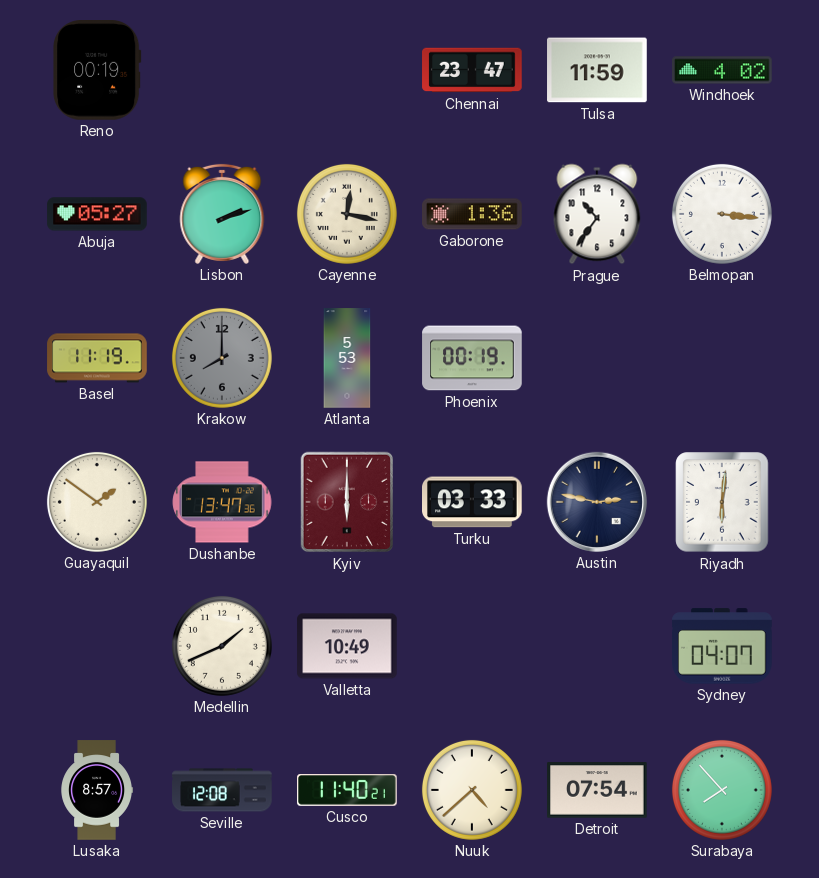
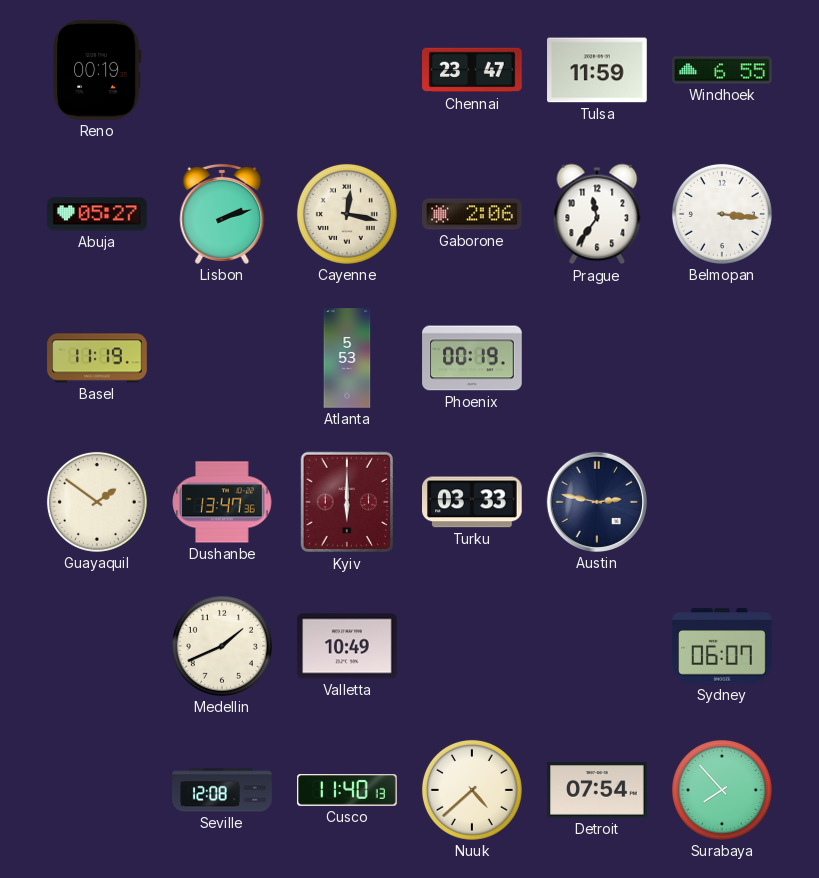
Windhoek: 4:02 -> 6:55
Gaborone: 1:36 -> 2:06
Prague: 10:36 -> 11:36
Krakow: 8:00 -> none
Riyadh: 6:01 -> none
Sydney: 04:07 -> 06:07
Lusaka: 8:57 -> none
Cusco: 11:40:21 -> 11:40:13
